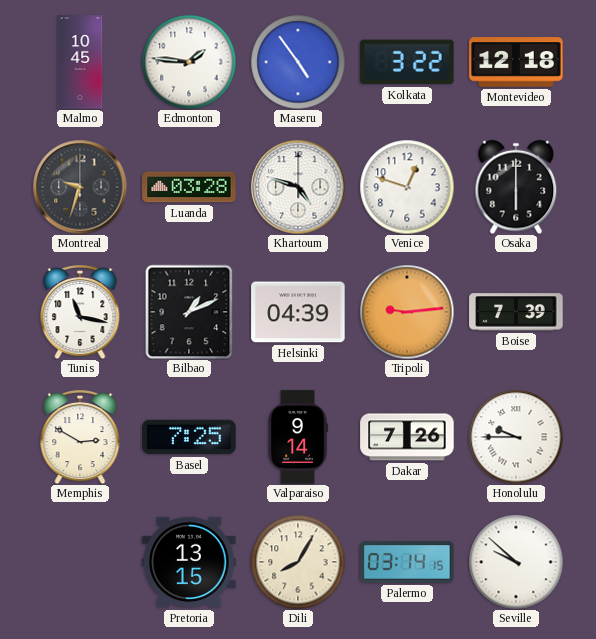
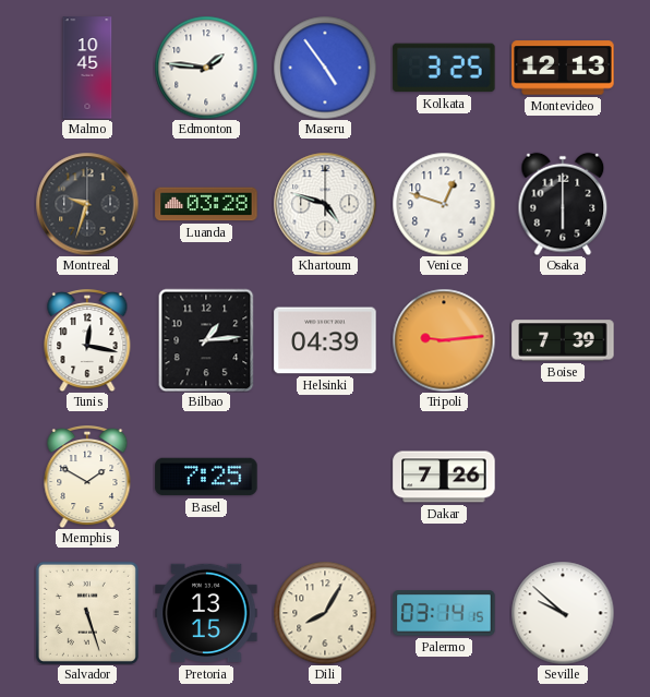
Kolkata: 3:22 -> 3:25
Montevideo: 12:18 -> 12:13
Tunis: 11:17 -> 12:17
Bilbao: 1:11 -> 1:14
Memphis: 2:50 -> 1:50
Valparaiso: 9:14 -> none
Honolulu: 9:45 -> none
Salvador: none -> 5:27
